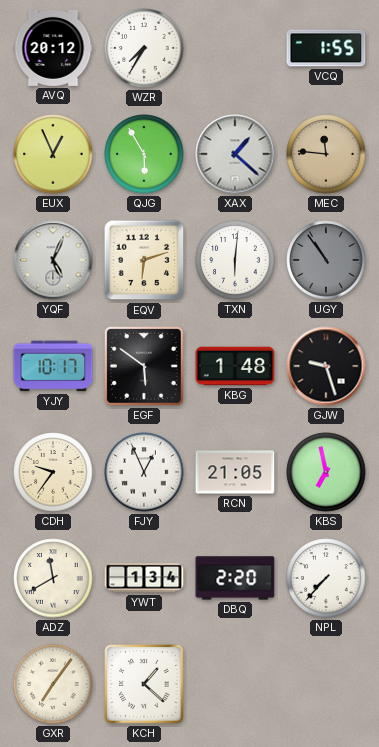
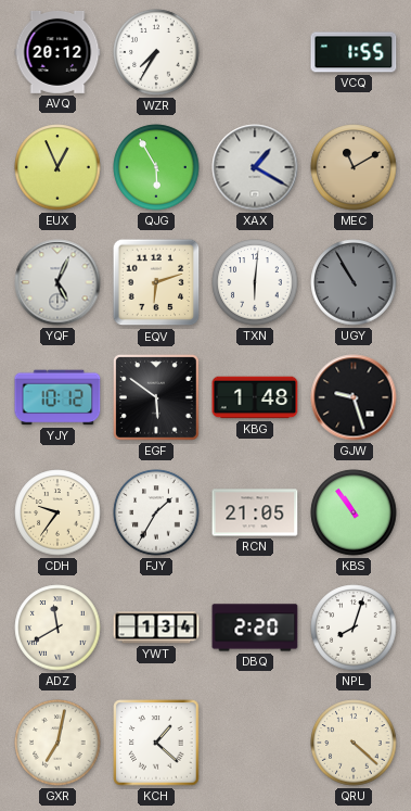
XAX: 1:22 -> 1:20
MEC: 11:46 -> 11:10
UGY: 10:54 -> 10:55
YJY: 10:17 -> 10:12
FJY: 12:56 -> 1:35
KBS: 6:58 -> 10:54
NPL: 7:37 -> 8:03
GXR: 7:06 -> 7:02
QRU: none -> 4:22
